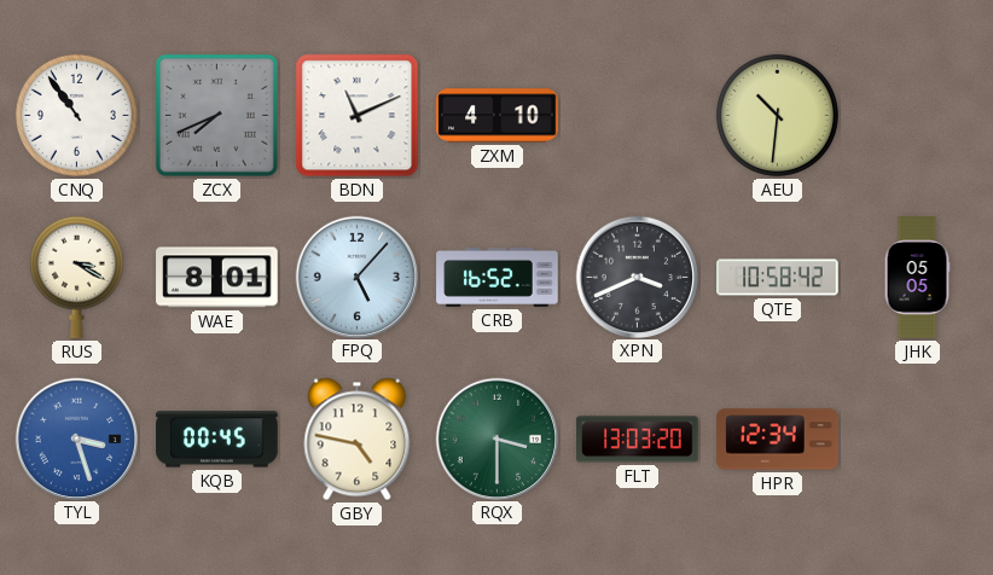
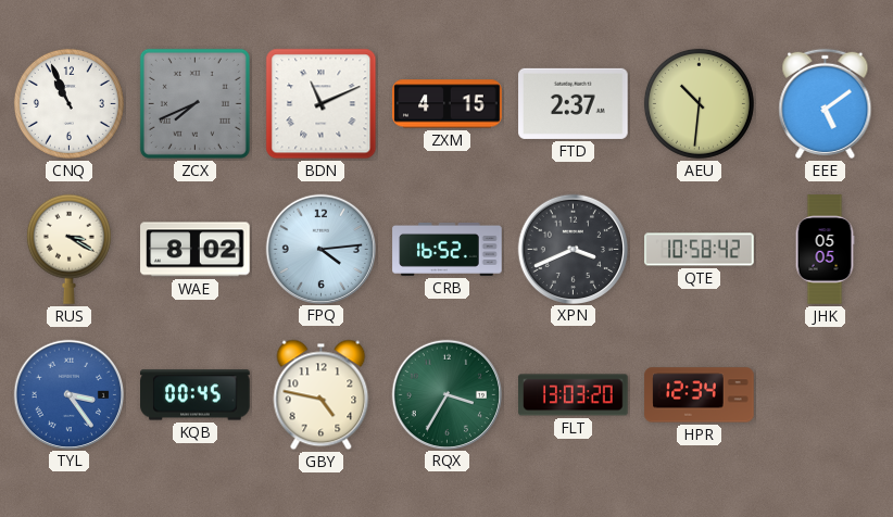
CNQ: 10:54 -> 10:56
ZXM: 4:10 -> 4:15
FTD: none -> 2:37
EEE: none -> 5:09
WAE: 8:01 -> 8:02
FPQ: 5:07 -> 4:14
TYL: 3:27 -> 3:24
RQX: 3:30 -> 3:35
